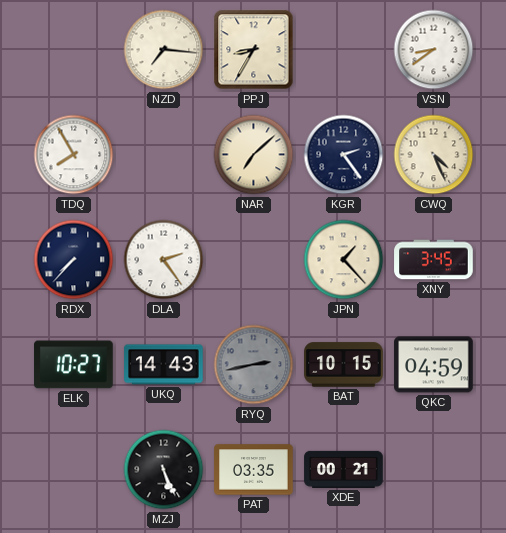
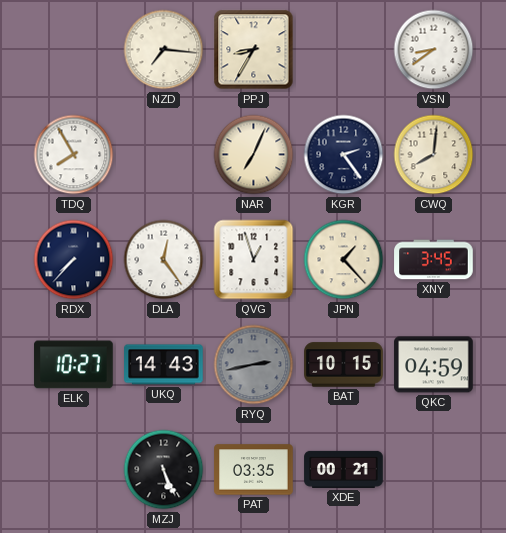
NAR: 7:08 -> 7:04
CWQ: 4:26 -> 8:01
DLA: 2:24 -> 12:24
QVG: none -> 12:57
